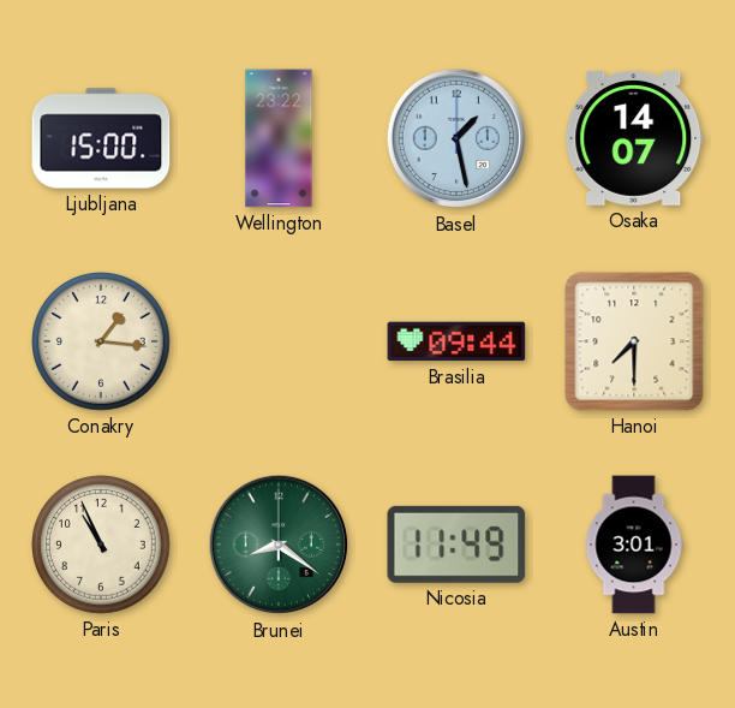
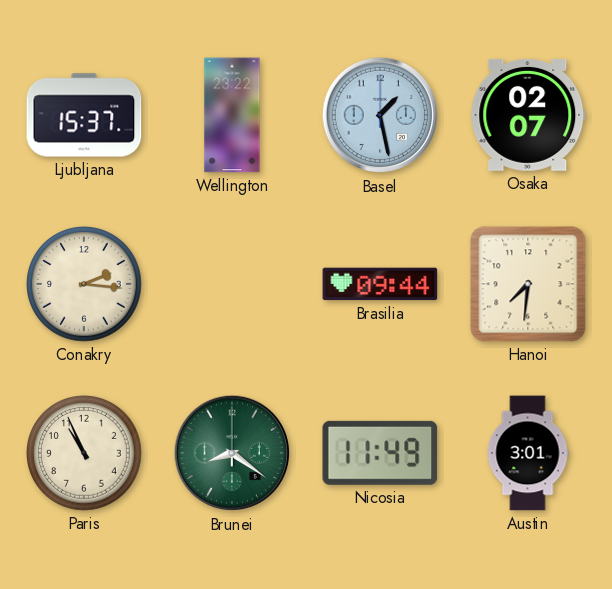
Ljubljana: 15:00 -> 15:37
Osaka: 14:07 -> 02:07
Conakry: 1:16 -> 2:16
Hanoi: 7:30 -> 7:31
